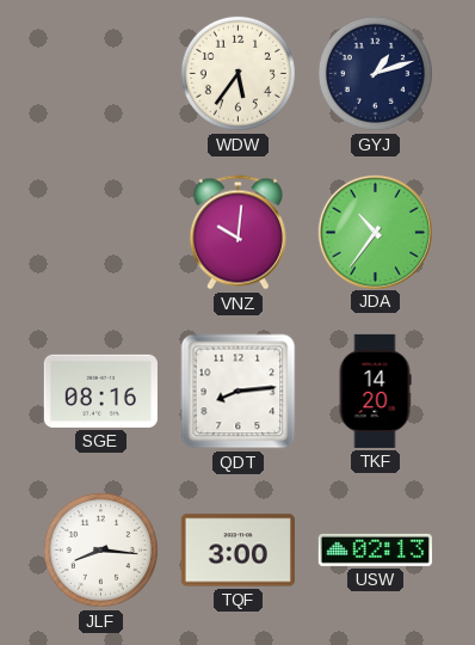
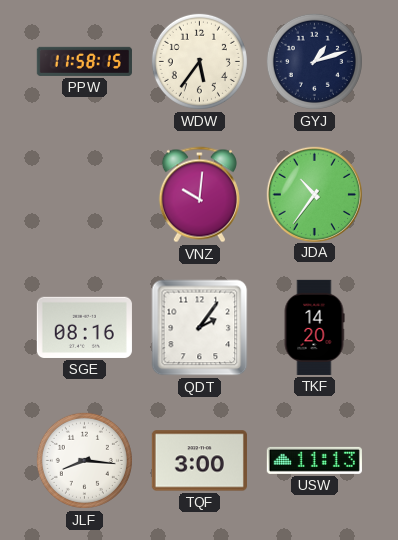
PPW: none -> 11:58
QDT: 8:14 -> 2:06
USW: 02:13 -> 11:13
